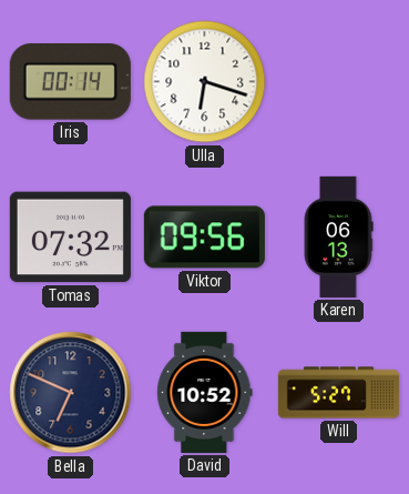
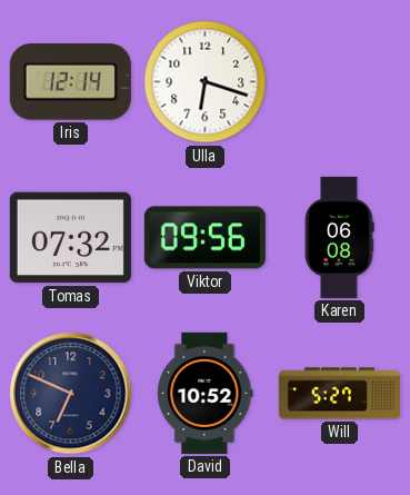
Iris: 00:14 -> 12:14
Karen: 06:13 -> 06:08
